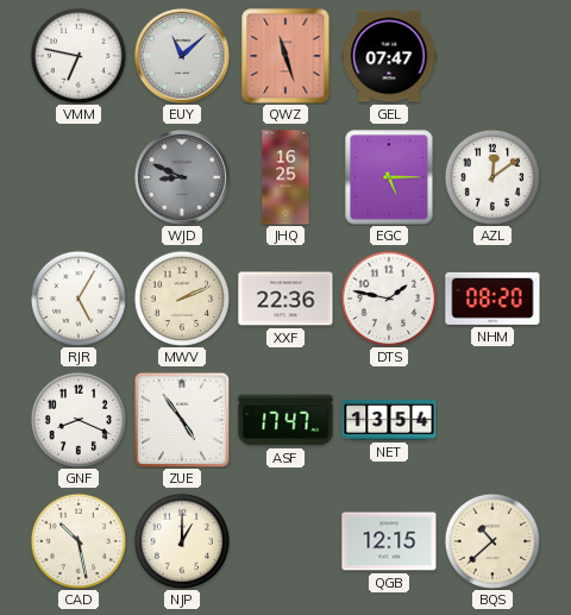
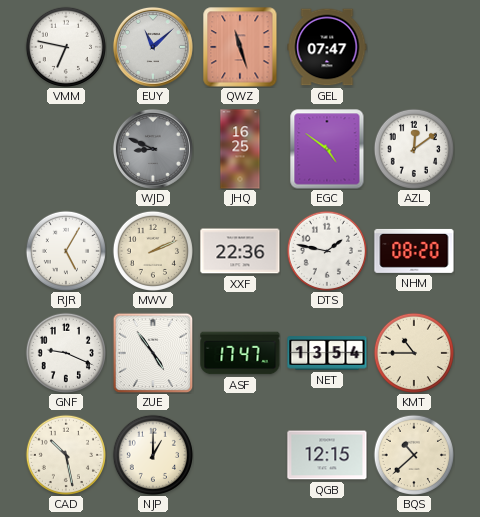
EGC: 5:15 -> 4:51
GNF: 8:19 -> 9:19
KMT: none -> 10:45
